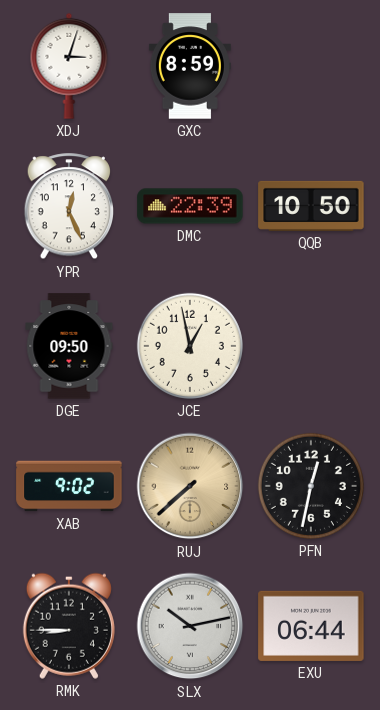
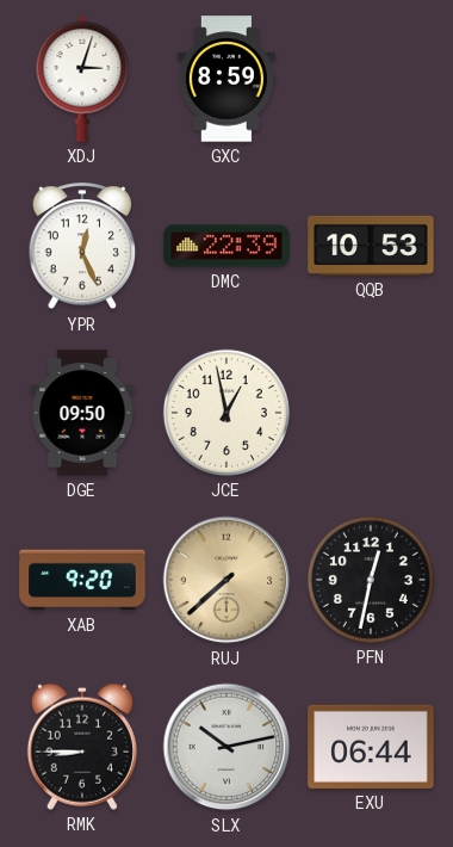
QQB: 10:50 -> 10:53
XAB: 9:02 -> 9:20
